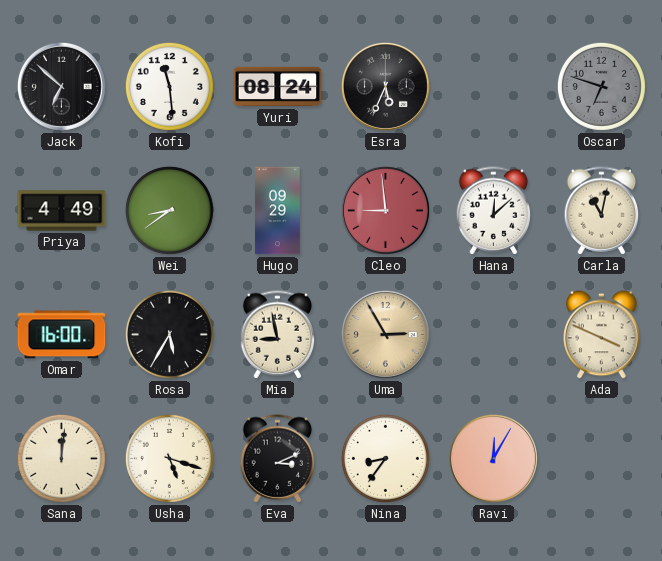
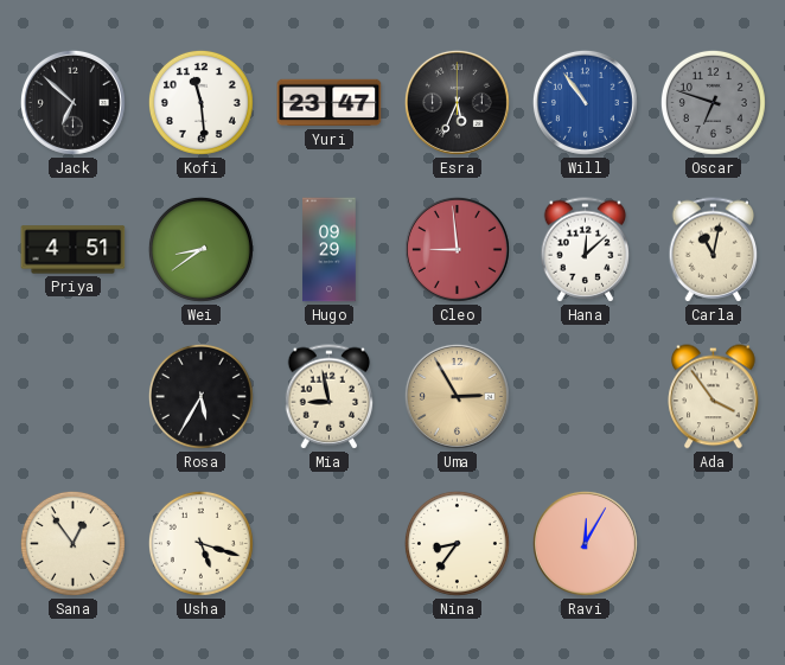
Yuri: 08:24 -> 23:47
Will: none -> 10:54
Priya: 4:49 -> 4:51
Omar: 16:00 -> none
Ada: 3:49 -> 3:54
Sana: 12:01 -> 12:54
Eva: 3:11 -> none
